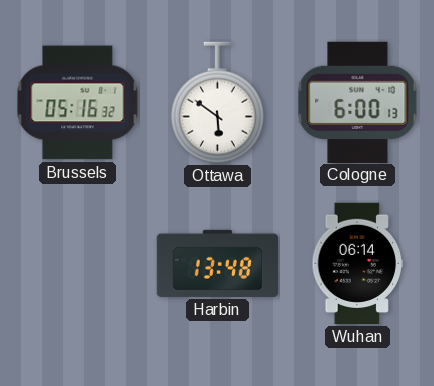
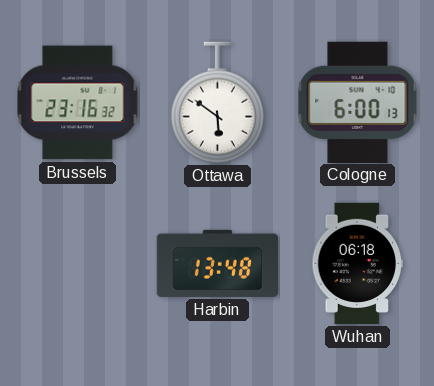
Brussels: 05:16 -> 23:16
Wuhan: 06:14 -> 06:18
